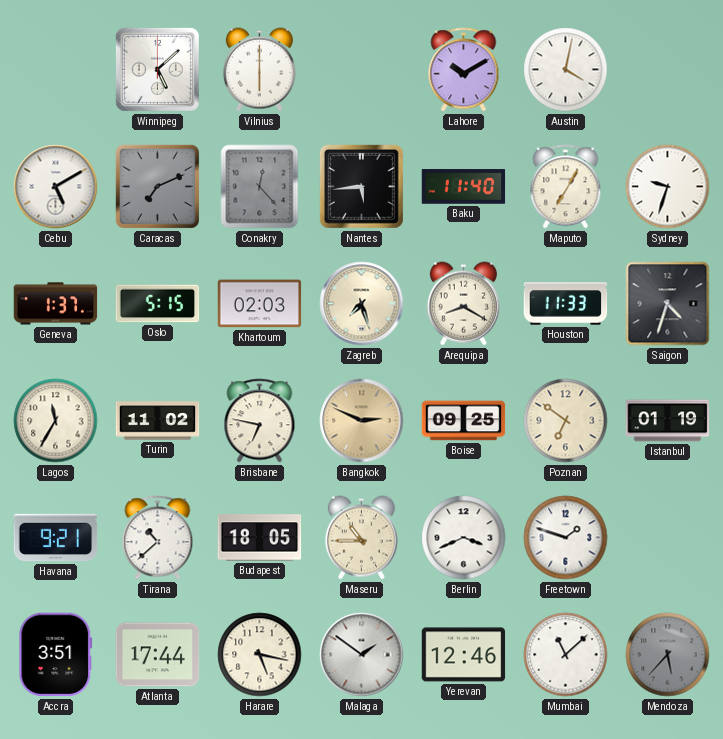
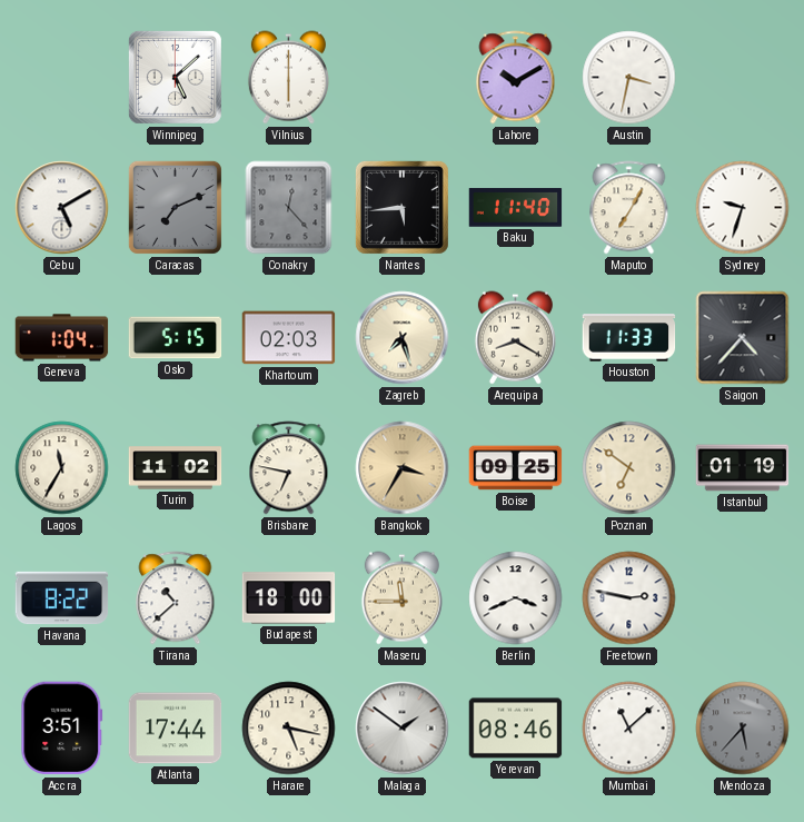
Austin: 4:02 -> 3:32
Geneva: 1:37 -> 1:04
Saigon: 4:33 -> 4:37
Bangkok: 2:49 -> 3:35
Havana: 9:21 -> 8:22
Budapest: 18:05 -> 18:00
Maseru: 10:45 -> 11:45
Freetown: 1:48 -> 2:47
Yerevan: 12:46 -> 08:46
